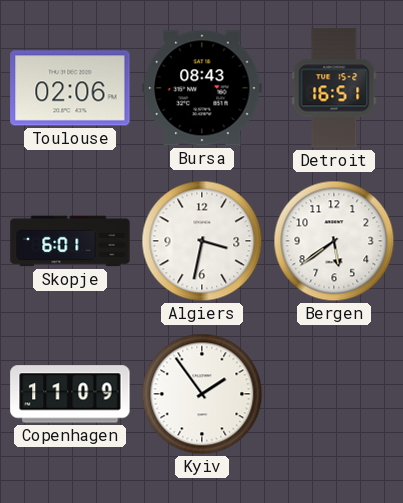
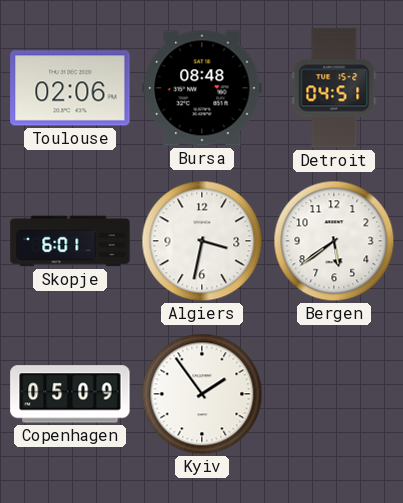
Bursa: 08:43 -> 08:48
Detroit: 16:51 -> 04:51
Copenhagen: 11:09 -> 05:09
